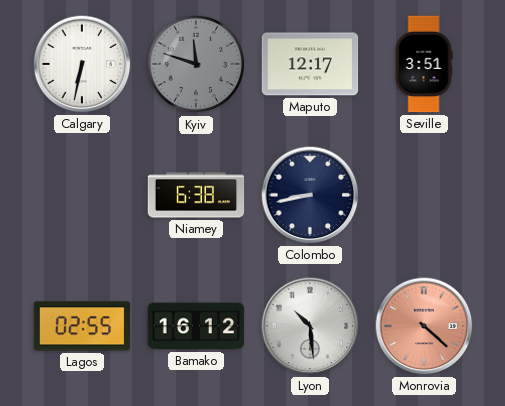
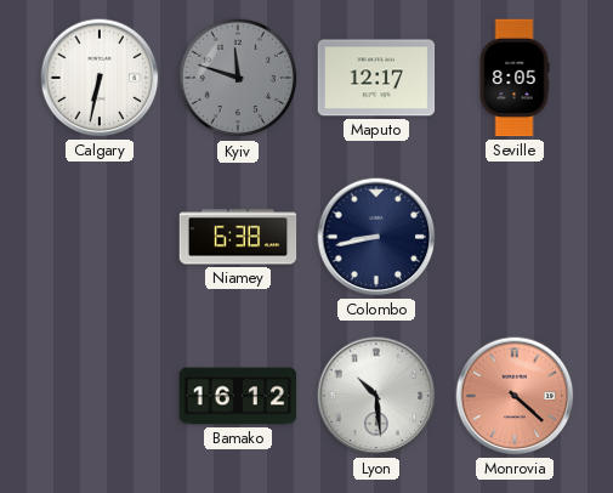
Seville: 3:51 -> 8:05
Lagos: 02:55 -> none
